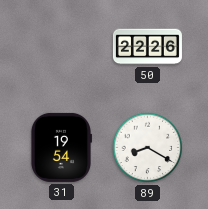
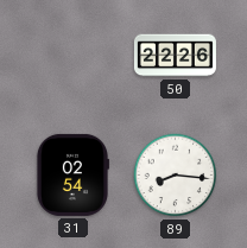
31: 19:54 -> 02:54
89: 8:20 -> 8:16
